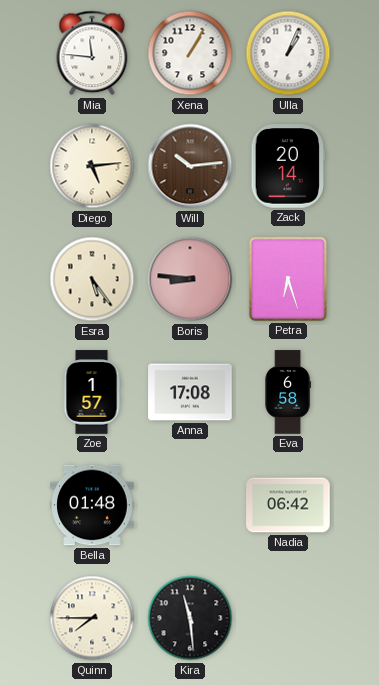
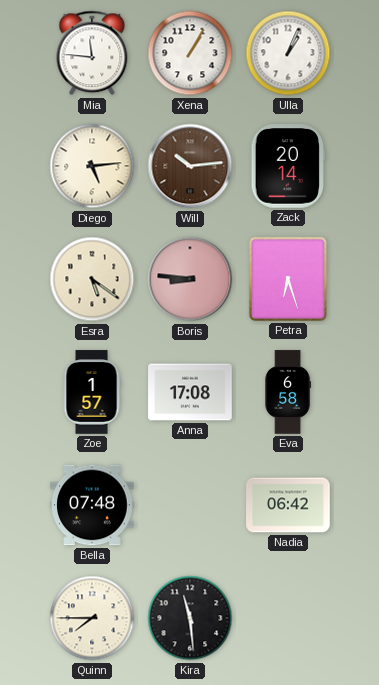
Esra: 5:24 -> 5:21
Bella: 01:48 -> 07:48
